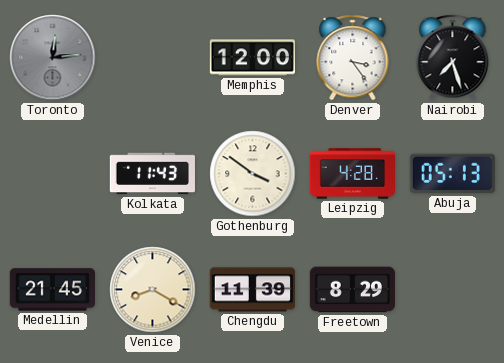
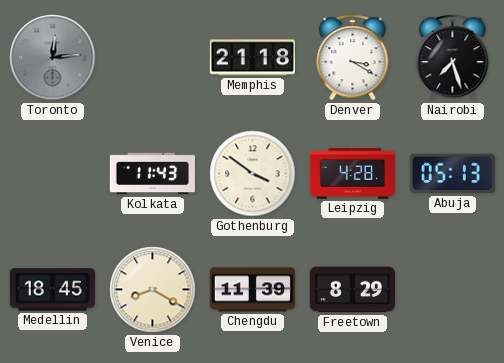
Memphis: 12:00 -> 21:18
Denver: 3:24 -> 3:20
Medellin: 21:45 -> 18:45
